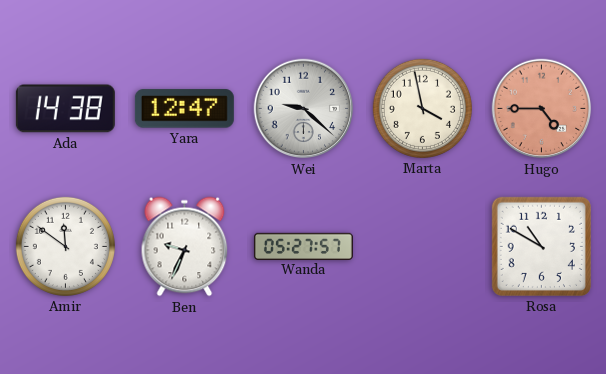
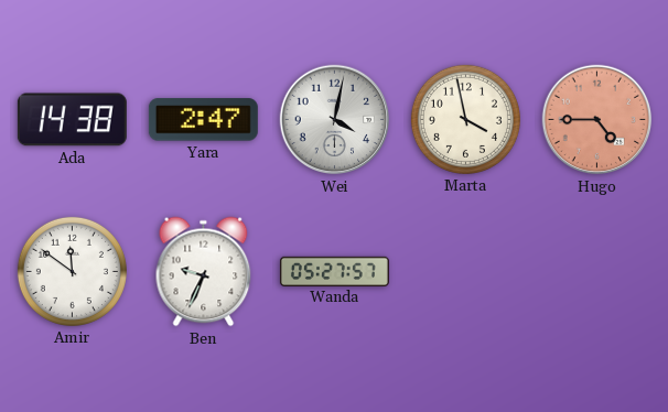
Yara: 12:47 -> 2:47
Wei: 9:22 -> 4:02
Rosa: 10:50 -> none
